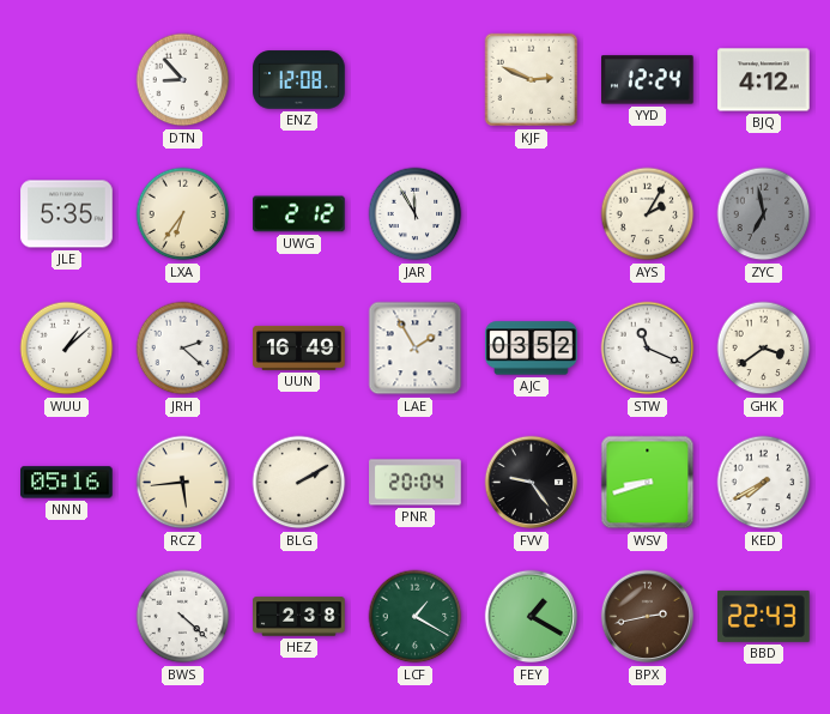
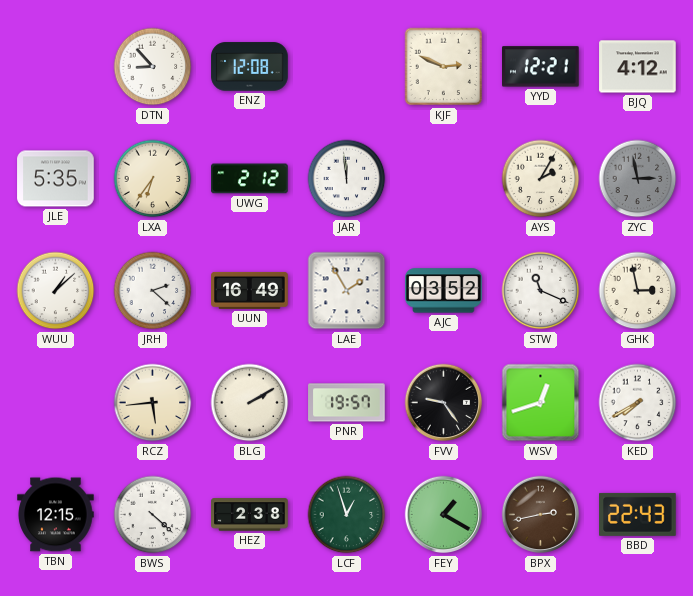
YYD: 12:24 -> 12:21
JAR: 11:55 -> 11:59
ZYC: 6:58 -> 2:58
GHK: 3:39 -> 2:58
NNN: 05:16 -> none
PNR: 20:04 -> 19:57
WSV: 8:42 -> 12:42
TBN: none -> 12:15
LCF: 1:20 -> 12:57
